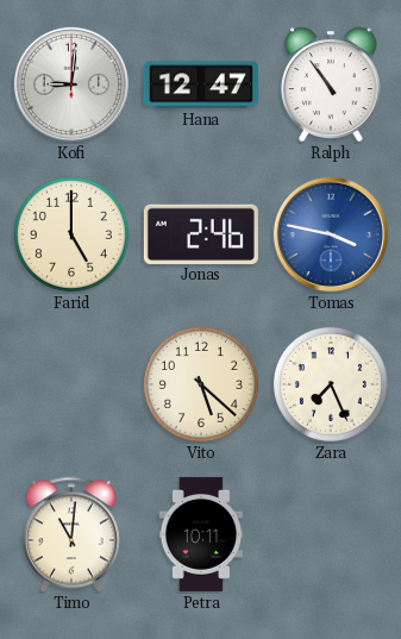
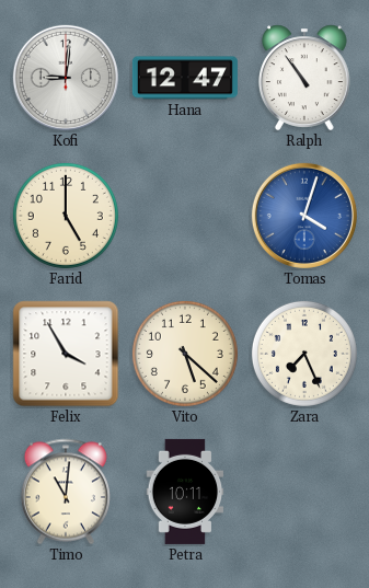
Jonas: 2:46 -> none
Tomas: 3:47 -> 4:03
Felix: none -> 3:55
